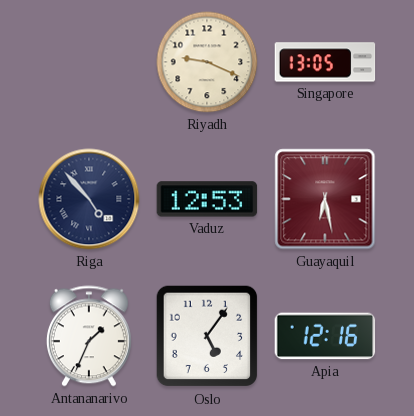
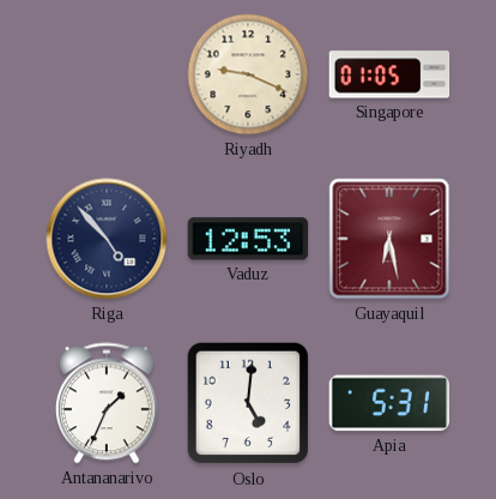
Singapore: 13:05 -> 01:05
Oslo: 5:06 -> 5:01
Apia: 12:16 -> 5:31
